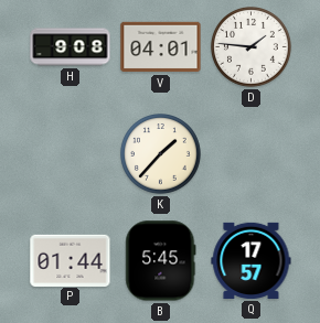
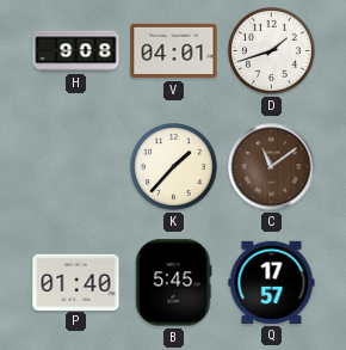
D: 1:46 -> 1:42
C: none -> 11:09
P: 01:44 -> 01:40
